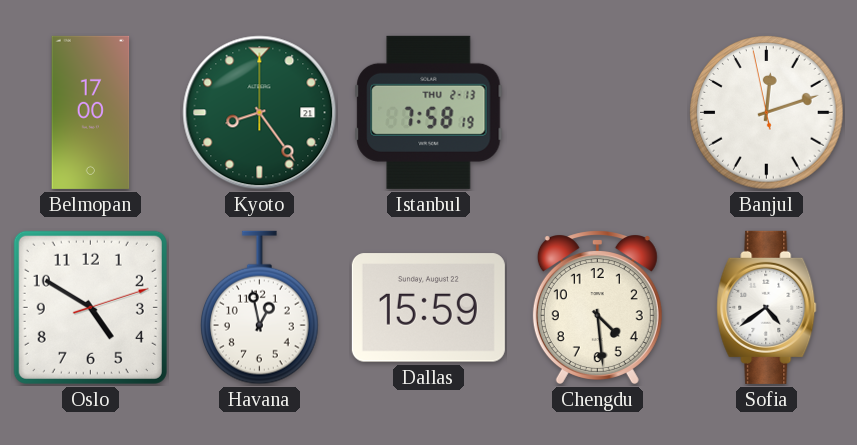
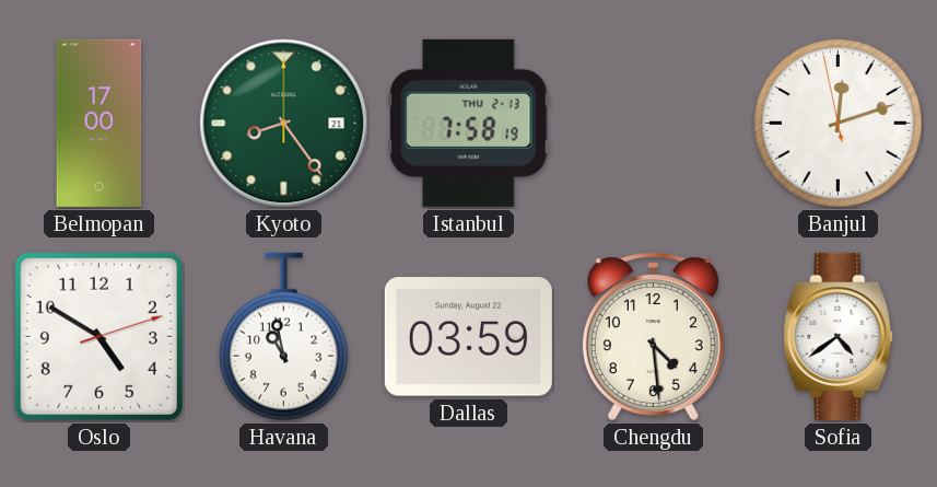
Havana: 12:58 -> 10:58
Dallas: 15:59 -> 03:59
